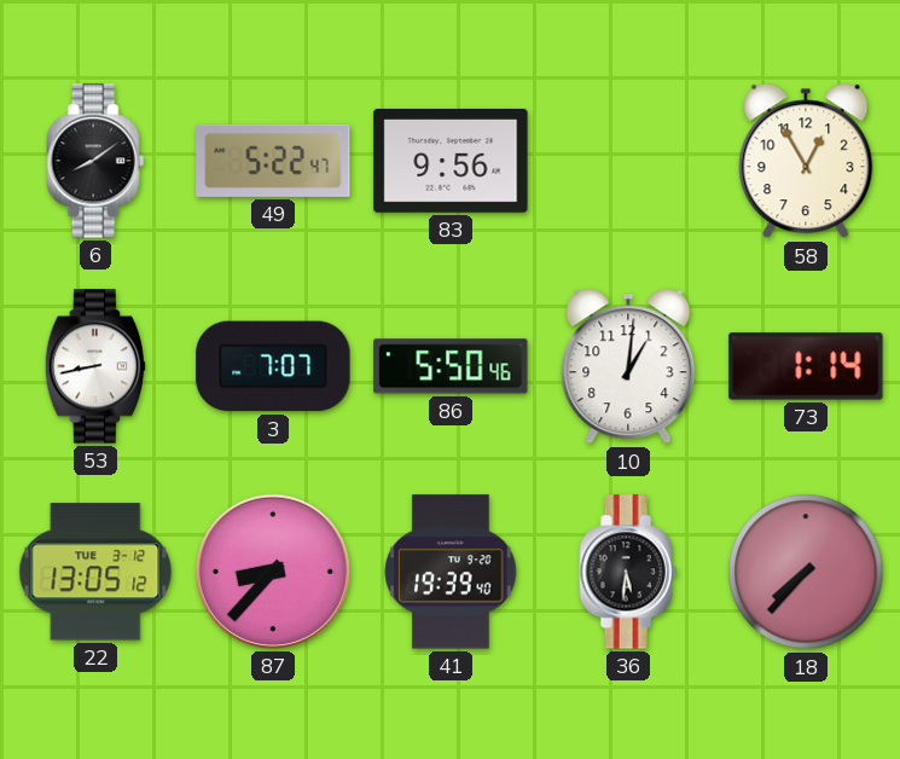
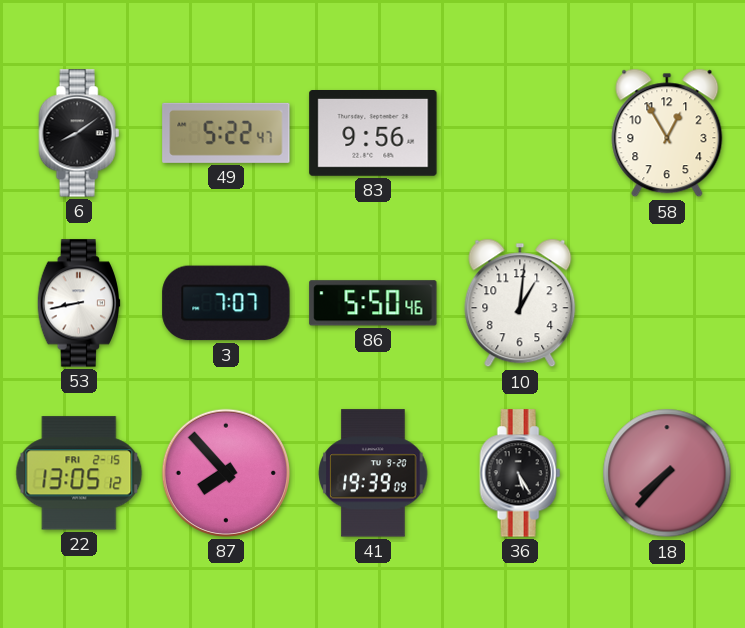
73: 1:14 -> none
22 date: TUE 3-12 -> FRI 2-15
87: 8:37 -> 7:53
41: 19:39:40 -> 19:39:09
36: 5:31 -> 5:25
